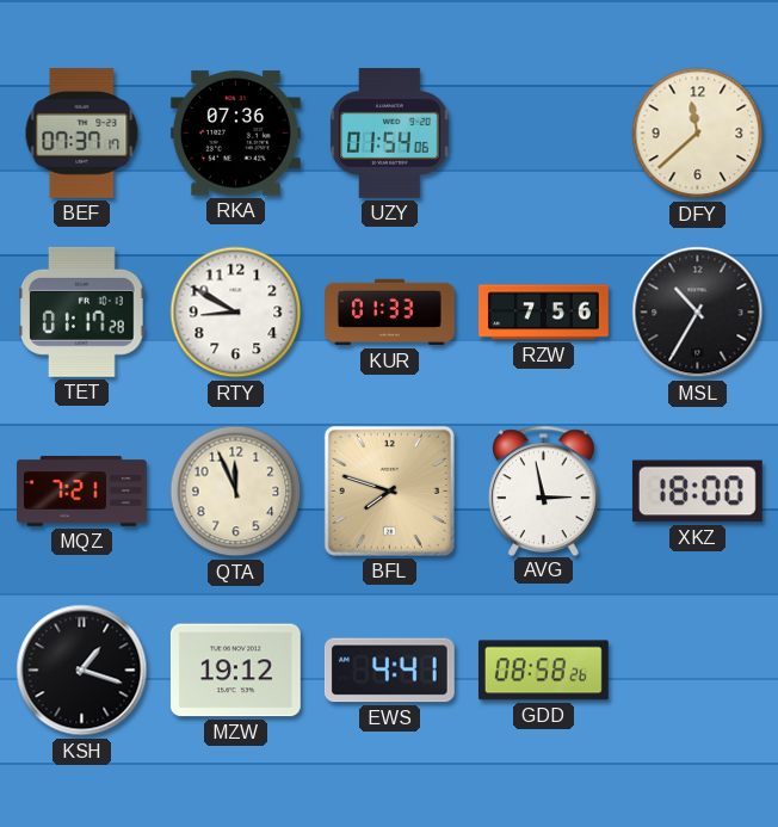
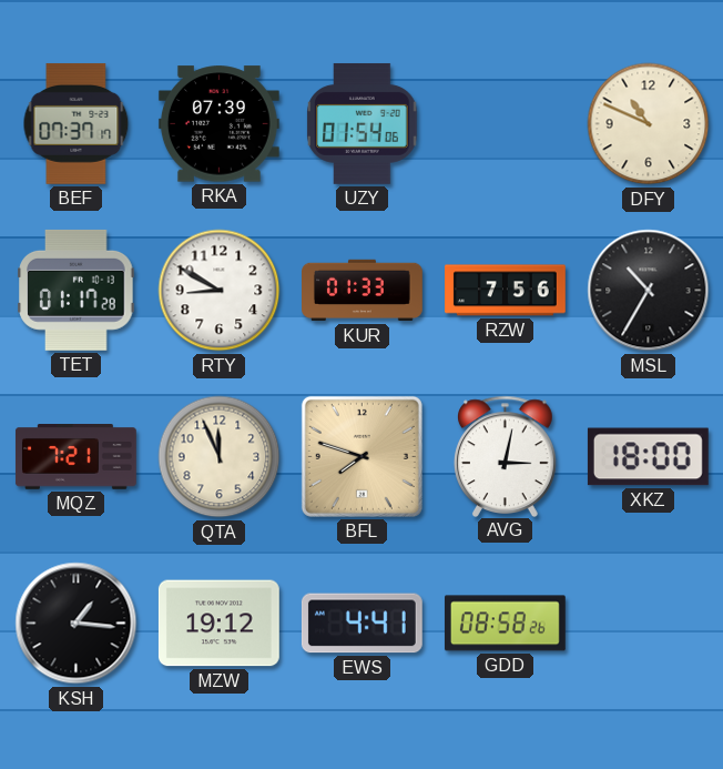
RKA: 07:36 -> 07:39
DFY: 11:38 -> 10:49
AVG: 2:58 -> 3:02
KSH: 1:18 -> 1:16
